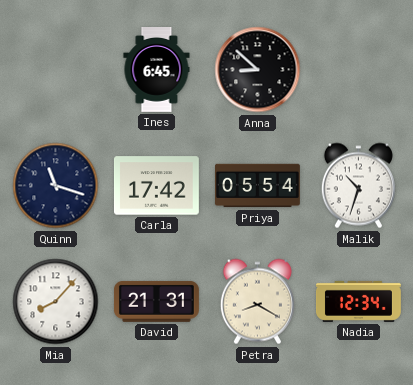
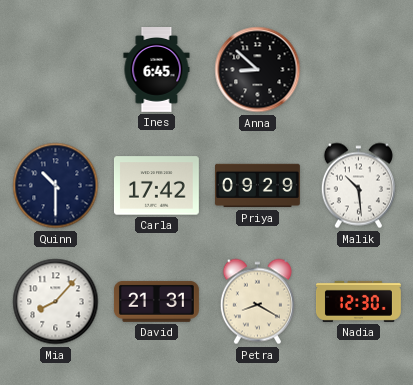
Quinn: 11:18 -> 10:30
Priya: 05:54 -> 09:29
Malik: 10:33 -> 10:29
Nadia: 12:34 -> 12:30
